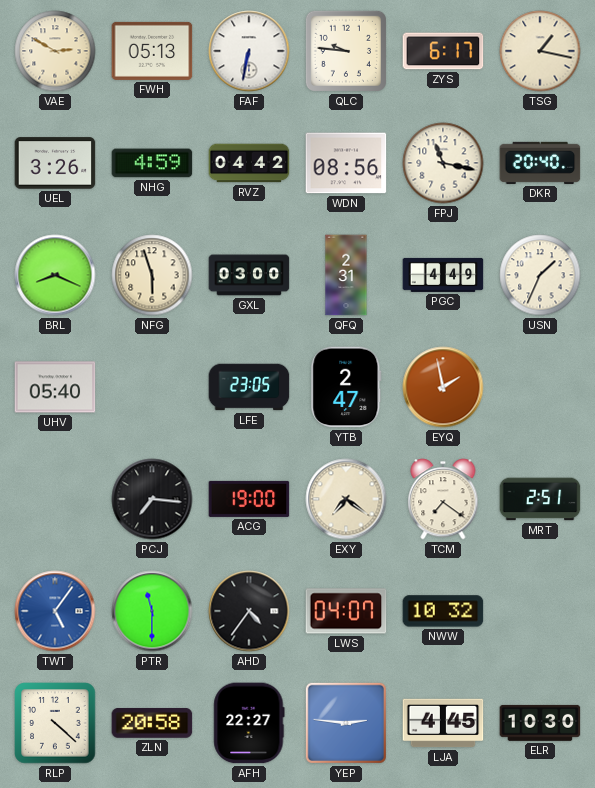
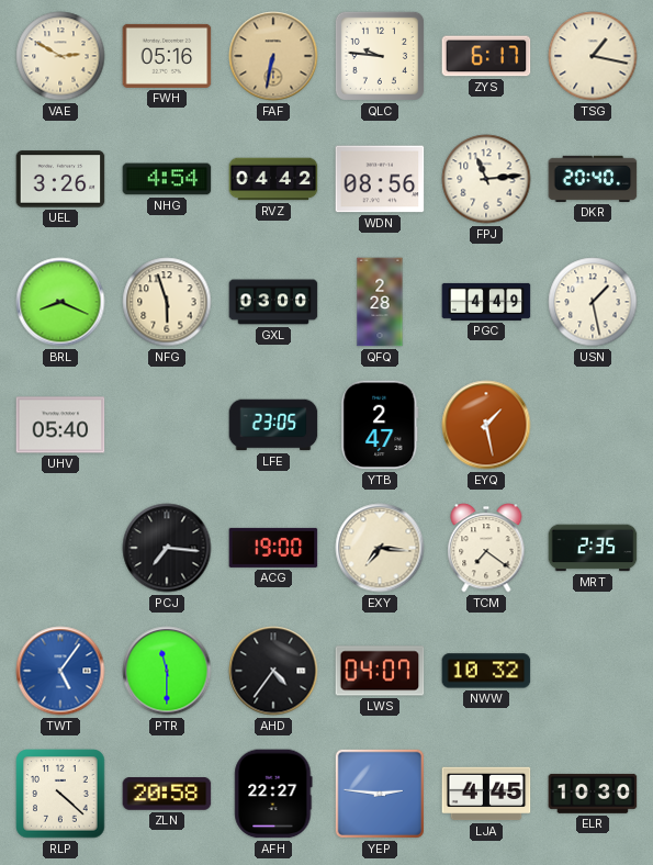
FWH: 05:13 -> 05:16
FAF dial: white -> champagne
NHG: 4:59 -> 4:54
FPJ: 11:17 -> 11:14
QFQ: 2:31 -> 2:28
USN: 1:34 -> 1:28
EYQ: 1:58 -> 1:28
EXY: 7:21 -> 7:16
MRT: 2:51 -> 2:35
